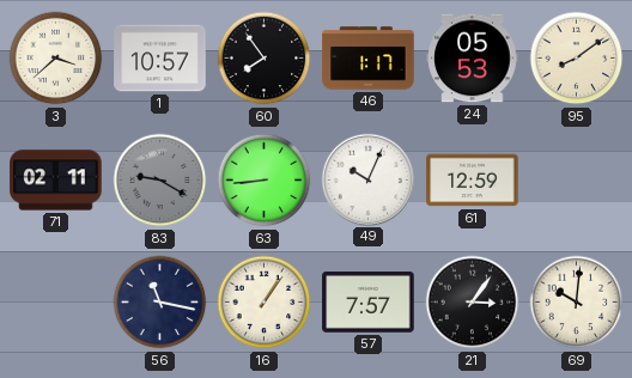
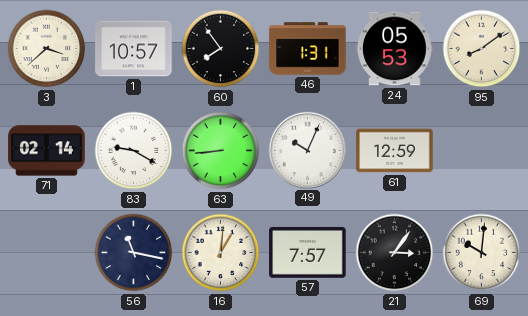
46: 1:17 -> 1:31
71: 02:11 -> 02:14
83 dial: grey -> white
16: 1:06 -> 1:01
